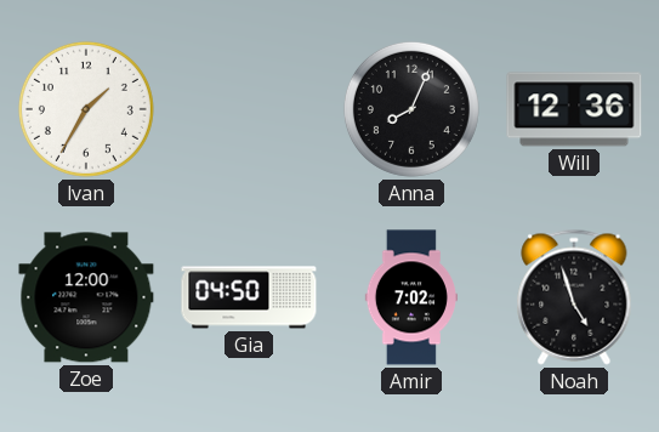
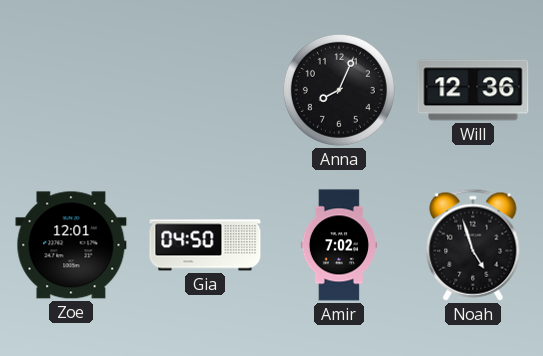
Ivan: 1:35 -> none
Zoe: 12:00 -> 12:01
